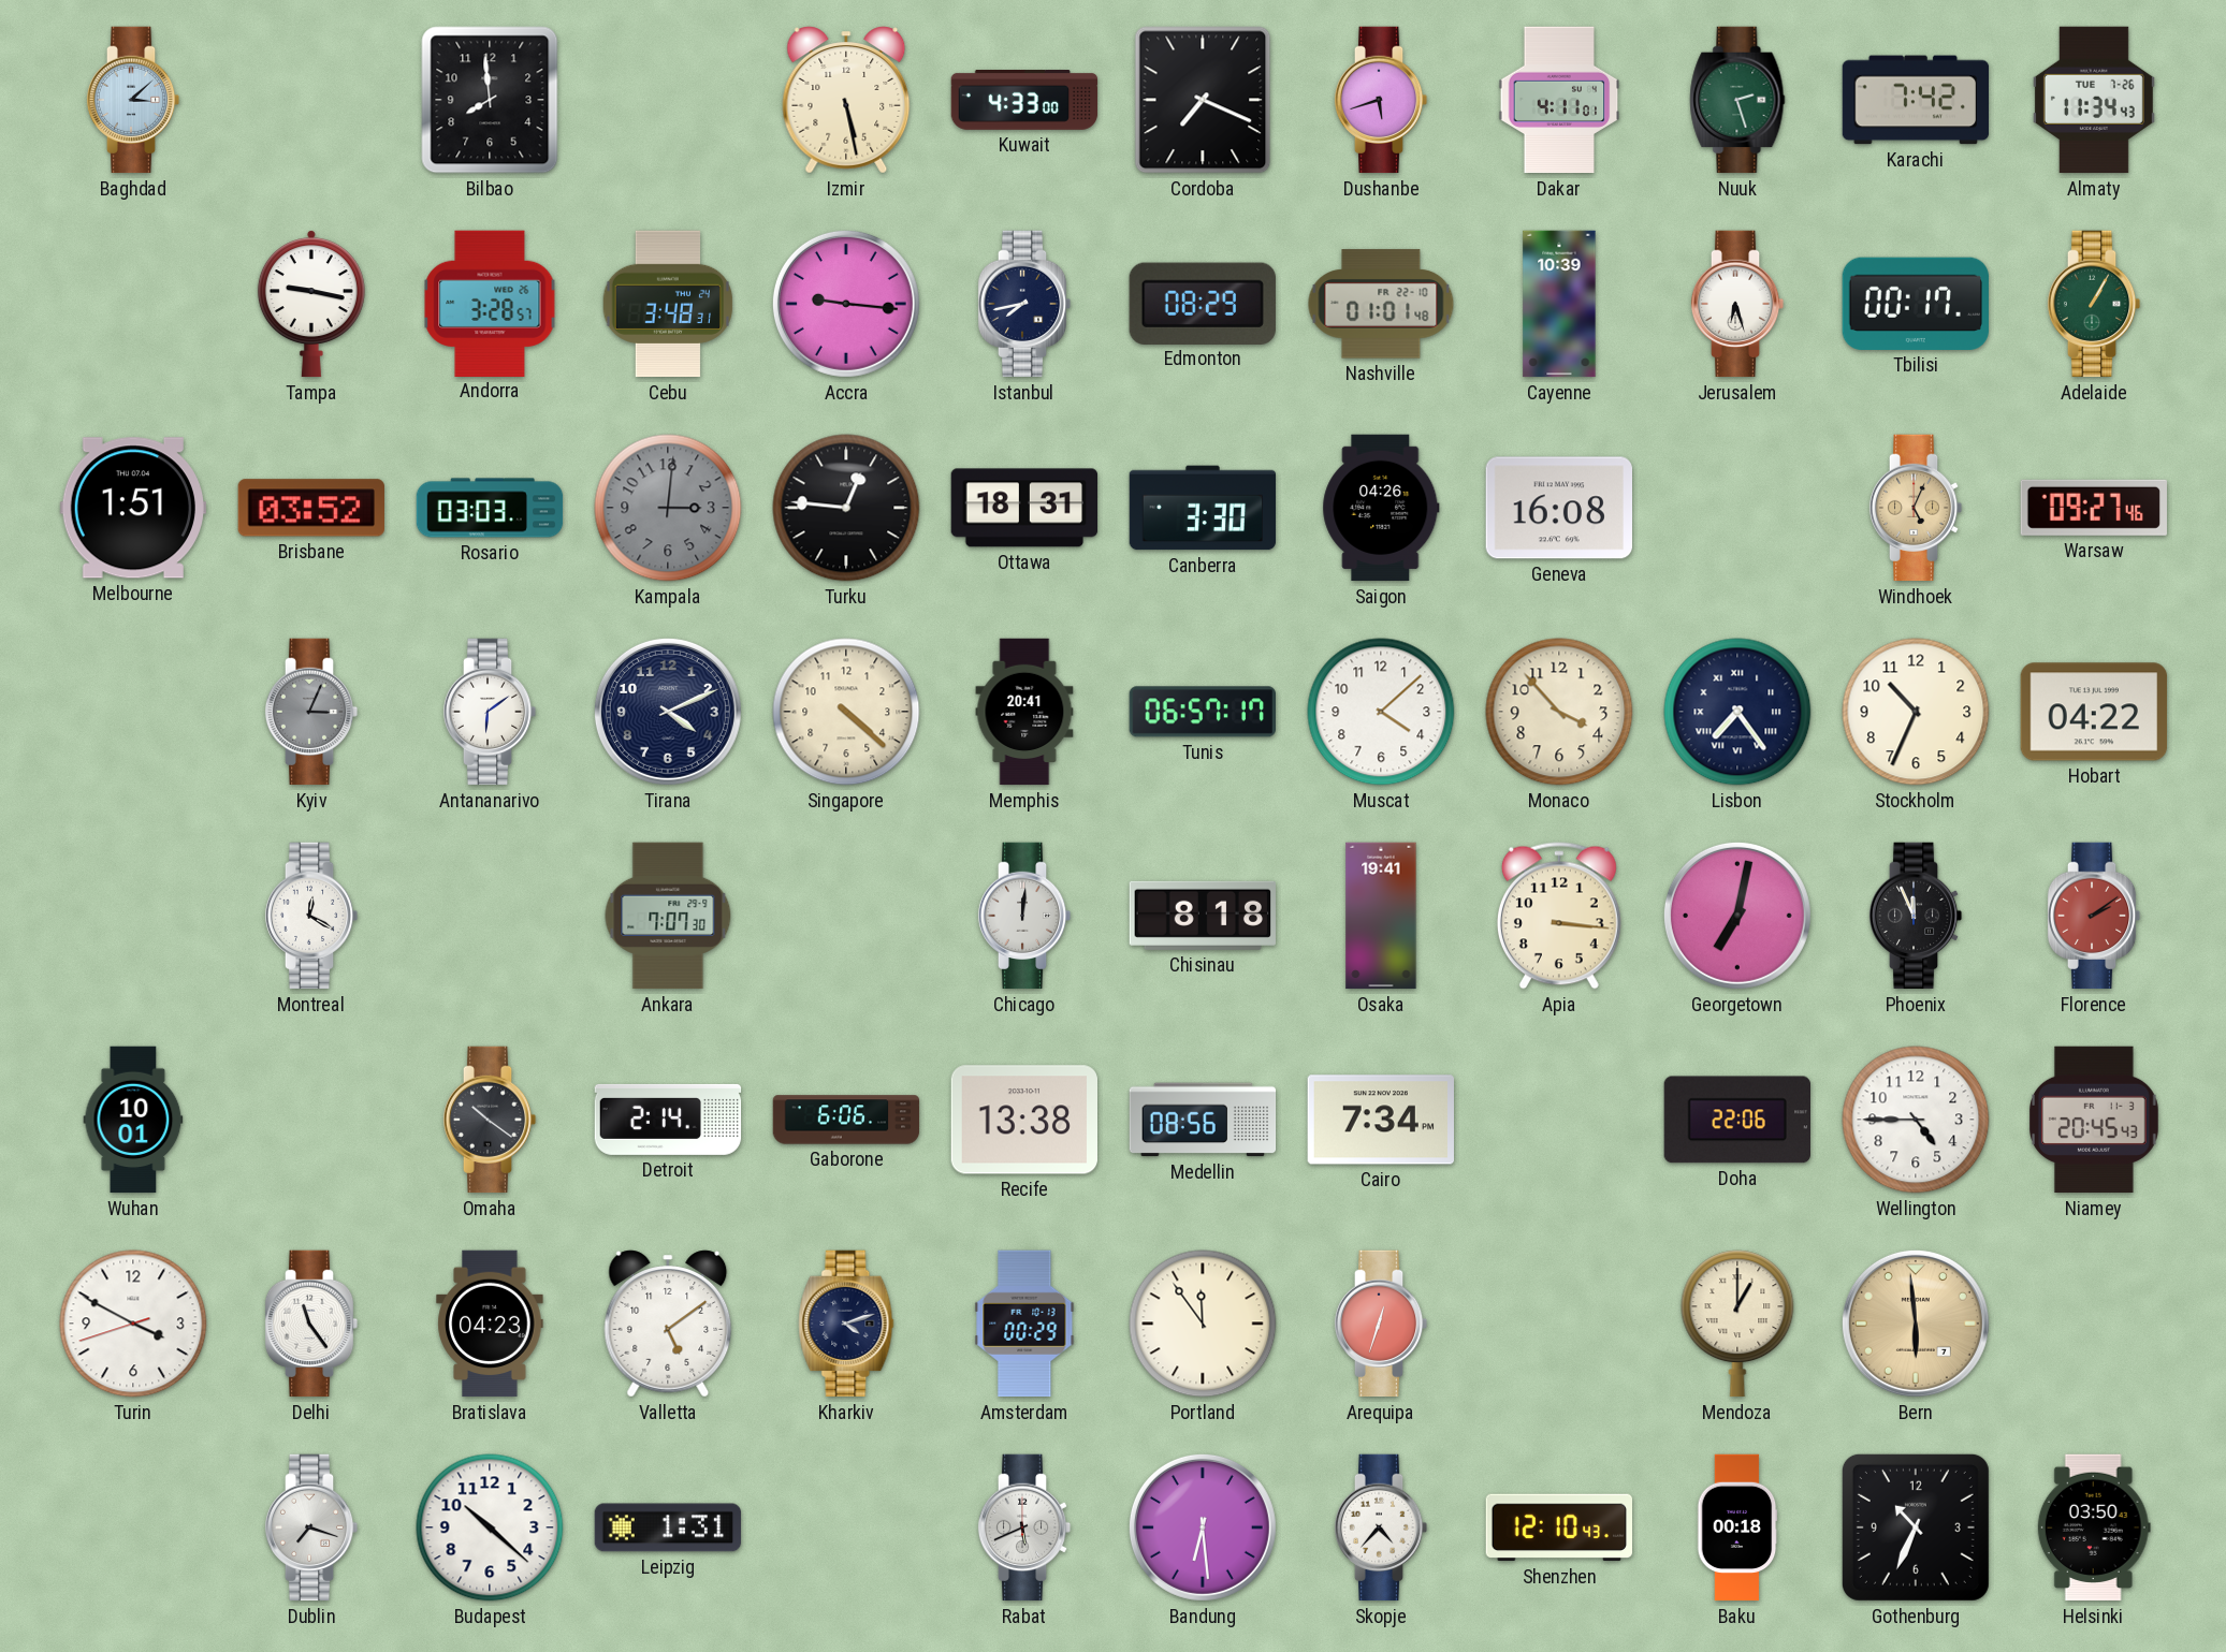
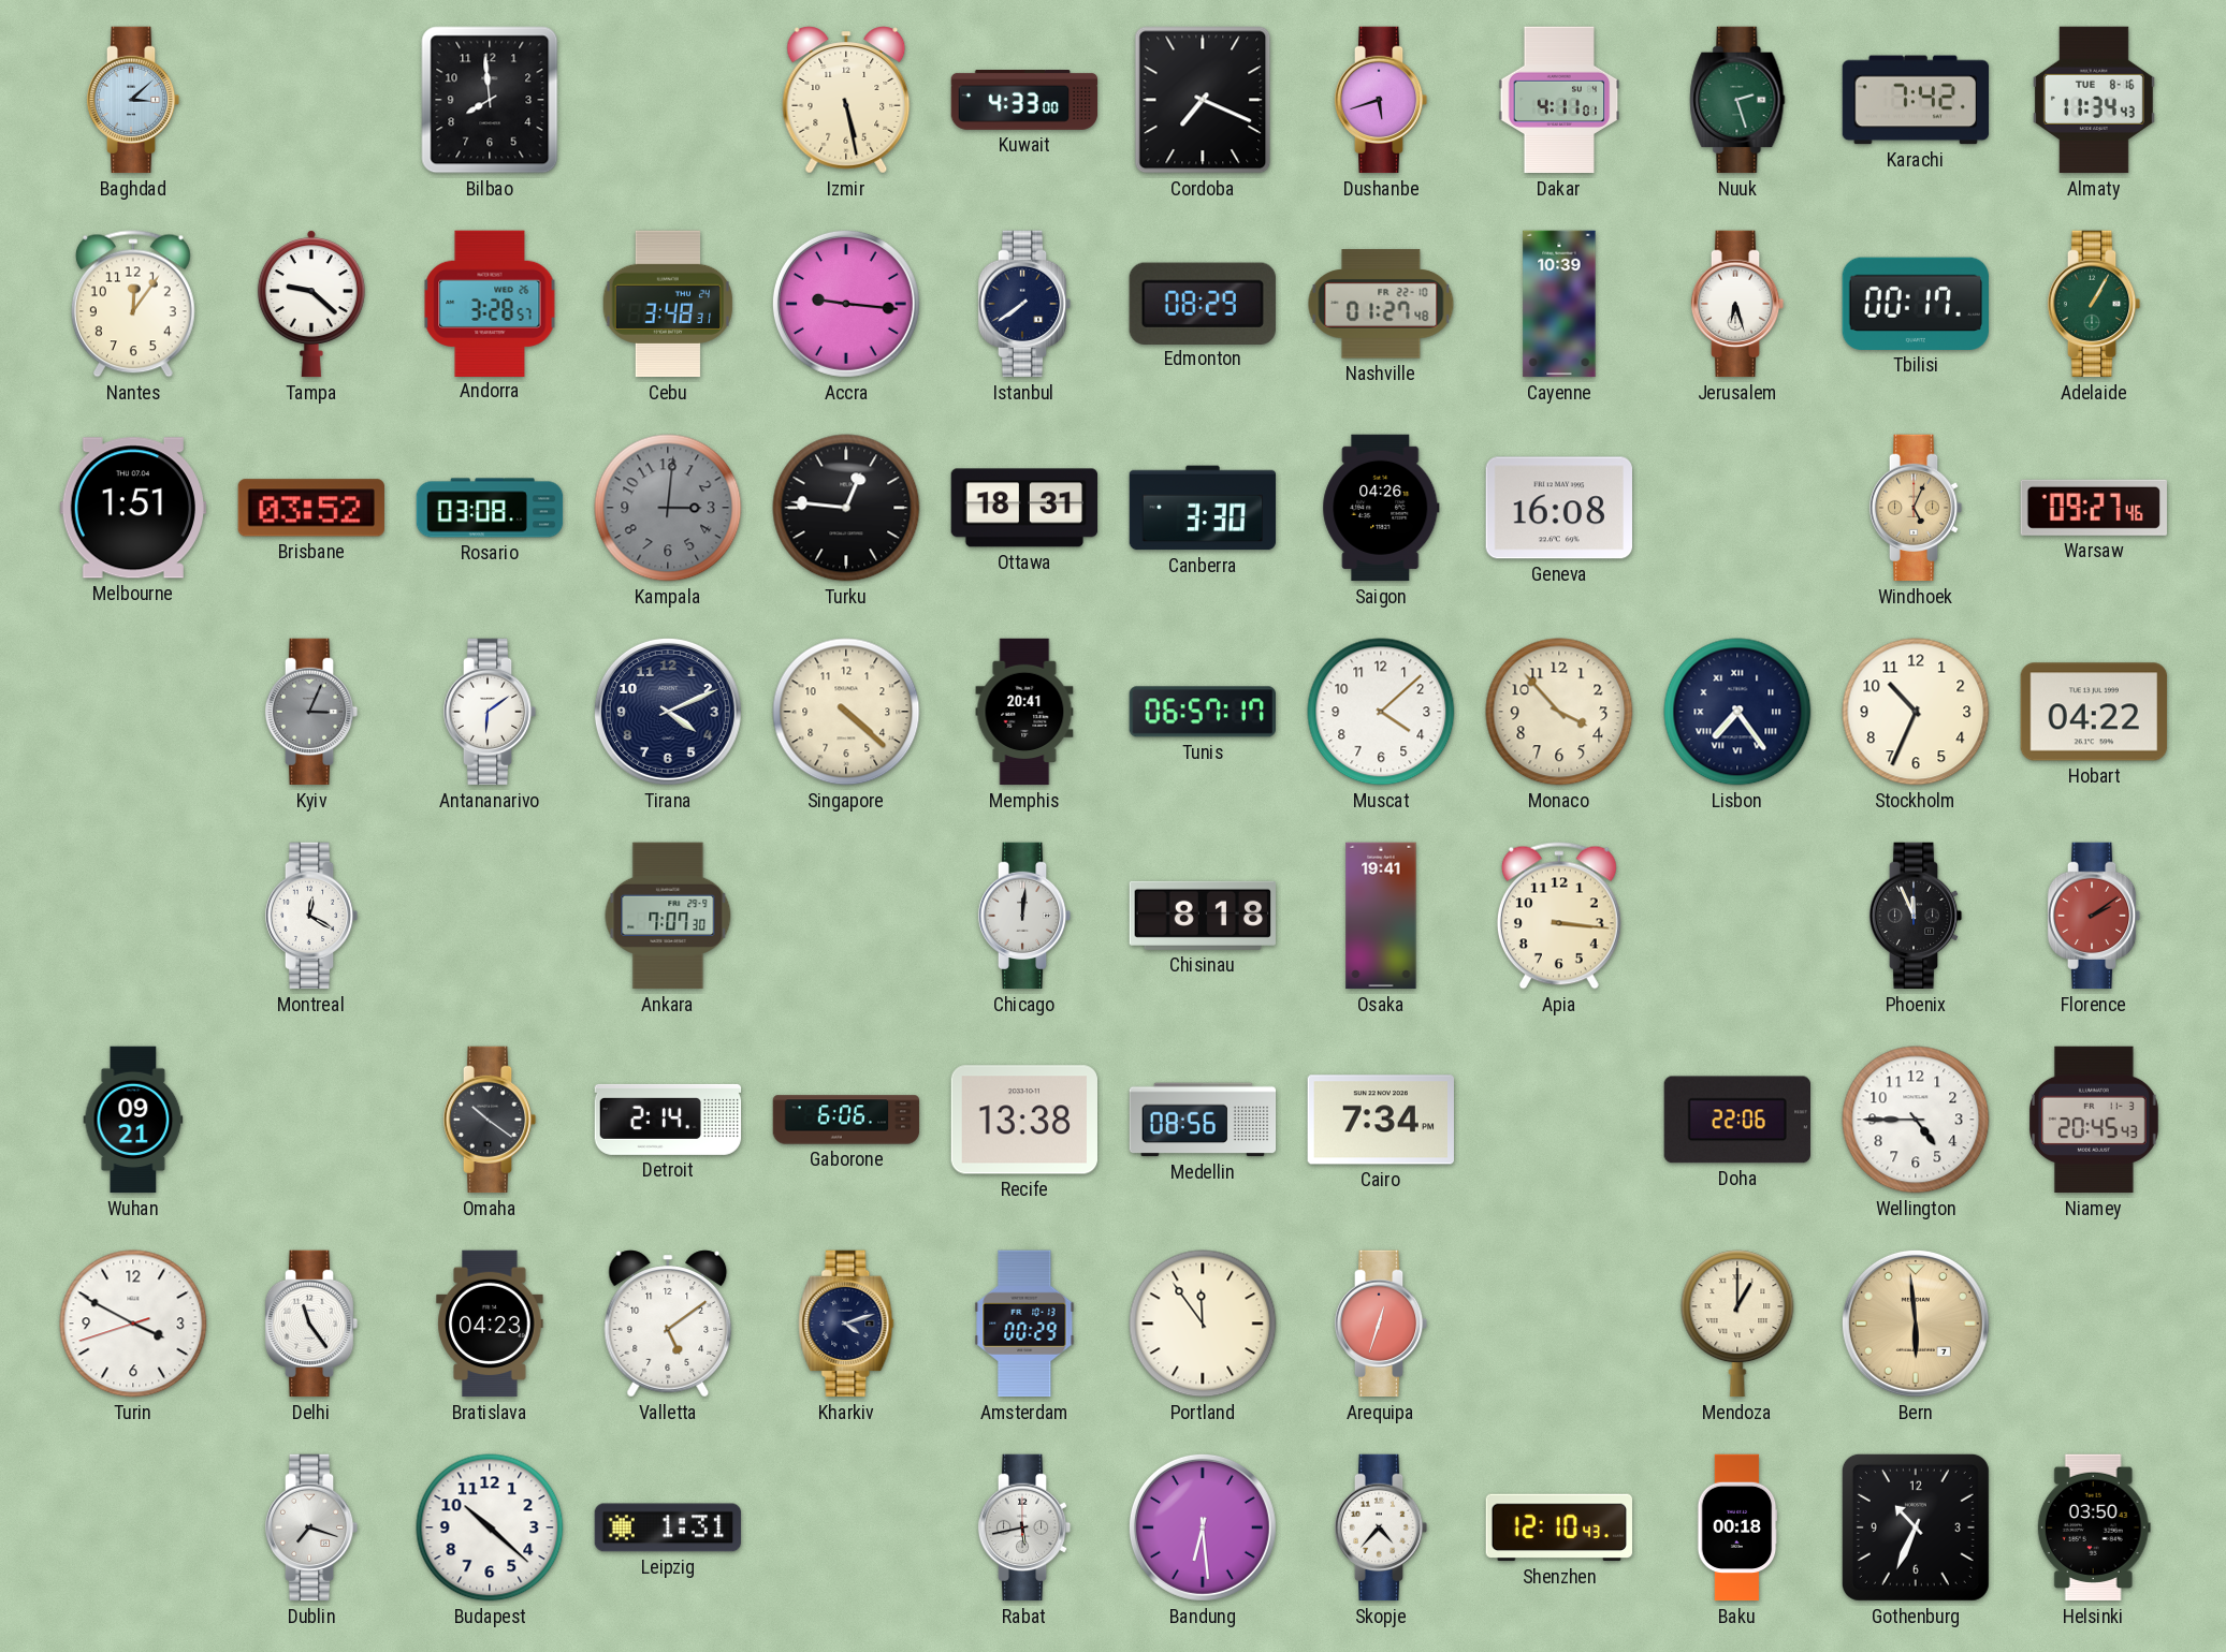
Almaty date: TUE 7-26 -> TUE 8-16
Nantes: none -> 12:06
Tampa: 9:17 -> 9:22
Istanbul: 7:43 -> 7:39
Nashville: 01:01 -> 01:27
Rosario: 03:03 -> 03:08
Georgetown: 7:02 -> none
Wuhan: 10:01 -> 09:21
Rabat: 5:41 -> 5:43
